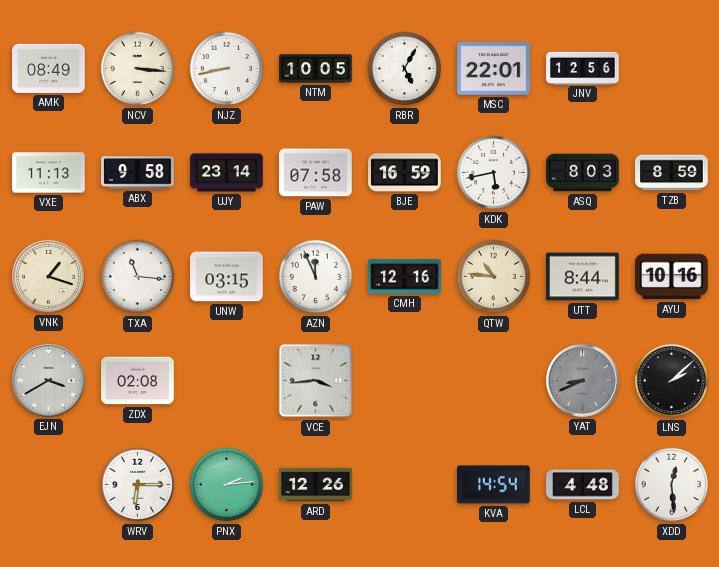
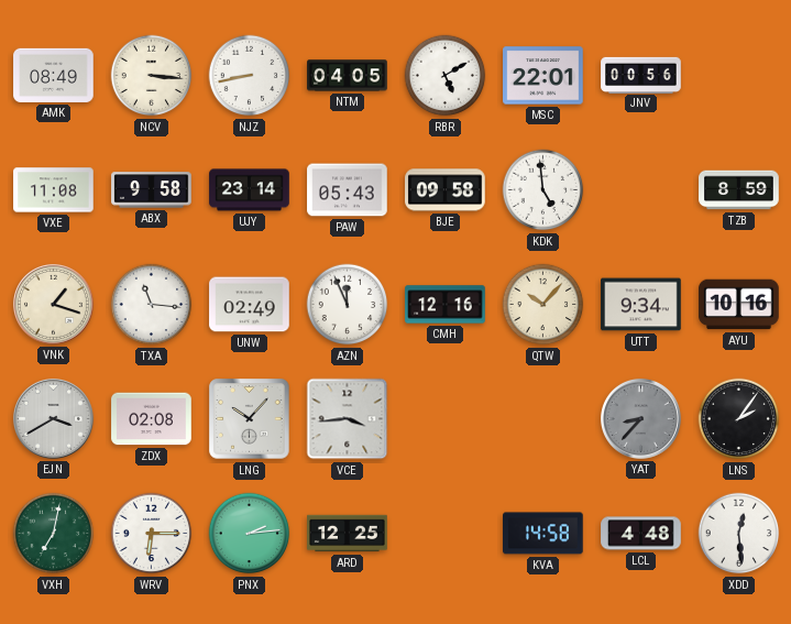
NTM: 10:05 -> 04:05
RBR: 5:05 -> 5:10
JNV: 12:56 -> 00:56
VXE: 11:13 -> 11:08
PAW: 07:58 -> 05:43
BJE: 16:59 -> 09:58
KDK: 5:43 -> 4:59
ASQ: 8:03 -> none
UNW: 03:15 -> 02:49
QTW: 10:46 -> 10:07
UTT: 8:44 -> 9:34
LNG: none -> 10:07
YAT: 8:41 -> 8:37
LNS: 2:08 -> 2:06
VXH: none -> 7:02
ARD: 12:26 -> 12:25
KVA: 14:54 -> 14:58
